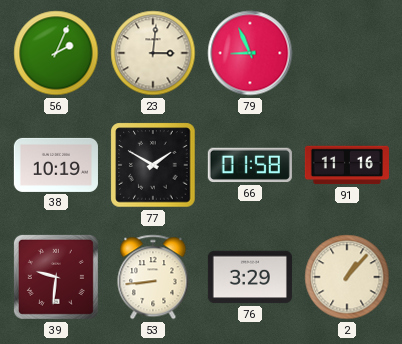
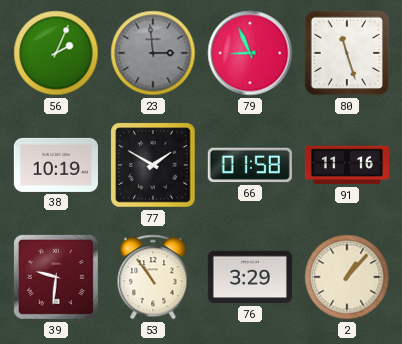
23: 3:01 -> 2:59
23 dial: cream -> grey
80: none -> 11:27
53: 8:44 -> 10:54
